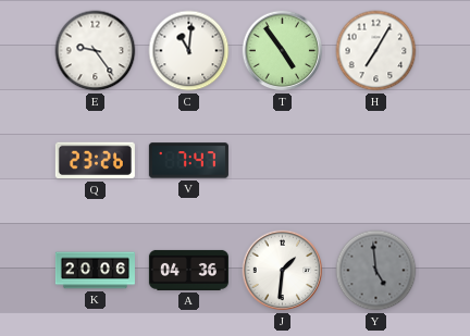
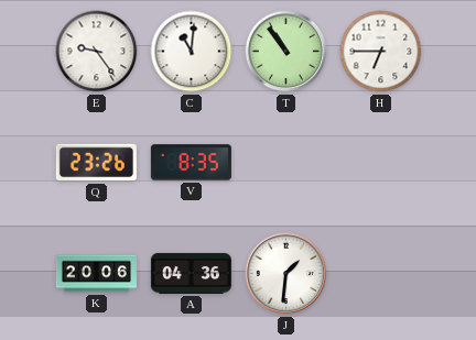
T: 4:54 -> 10:54
H: 7:05 -> 6:45
V: 7:47 -> 8:35
Y: 4:59 -> none
